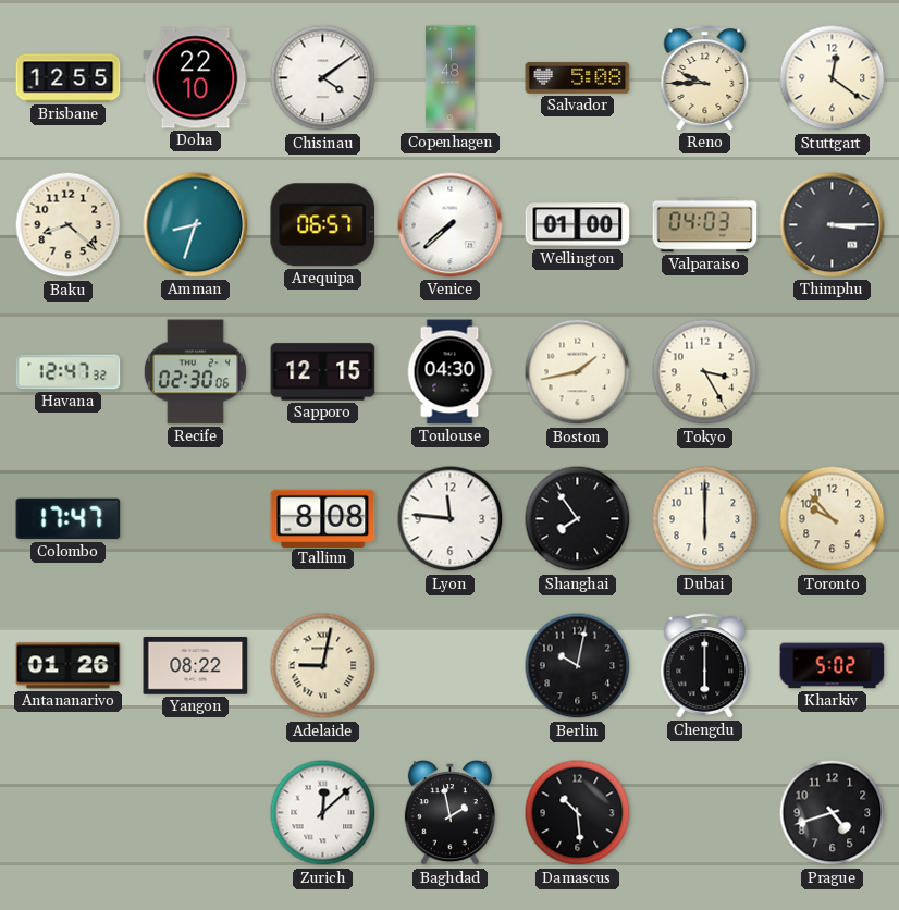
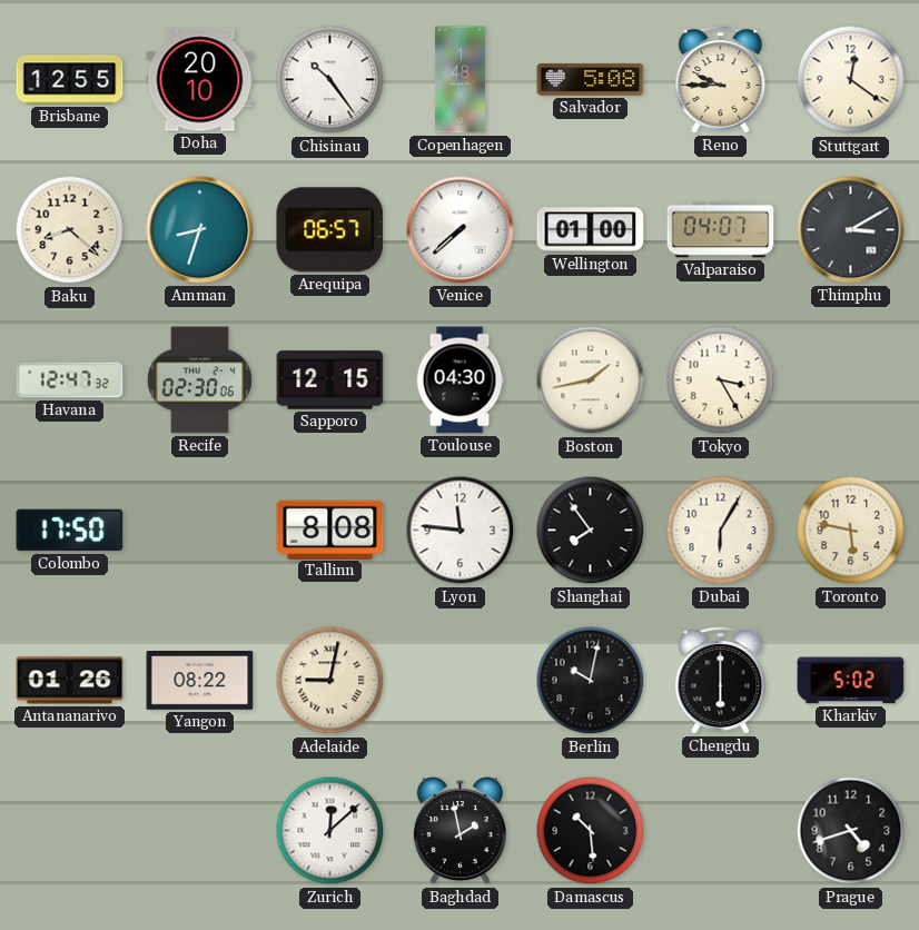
Doha: 22:10 -> 20:10
Chisinau: 4:09 -> 10:24
Valparaiso: 04:03 -> 04:07
Thimphu: 3:15 -> 3:10
Colombo: 17:47 -> 17:50
Dubai: 6:00 -> 6:05
Toronto: 9:53 -> 5:47
